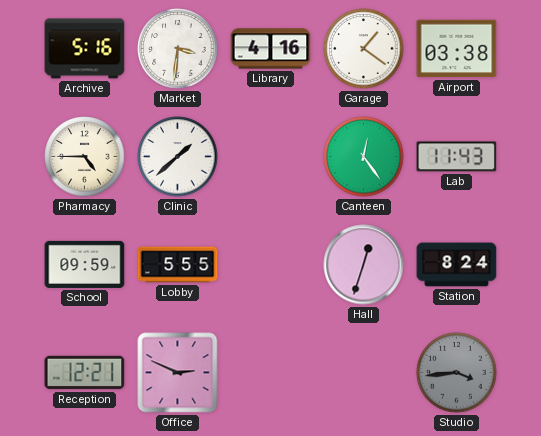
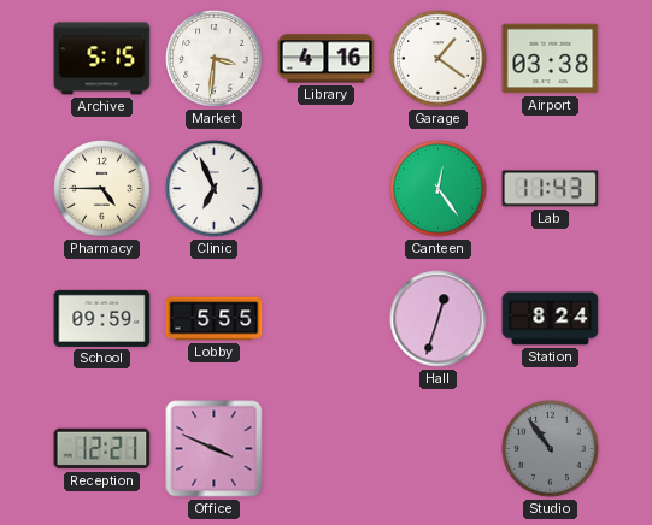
Archive: 5:16 -> 5:15
Clinic: 1:38 -> 6:56
Office: 2:49 -> 3:49
Studio: 3:44 -> 10:54
